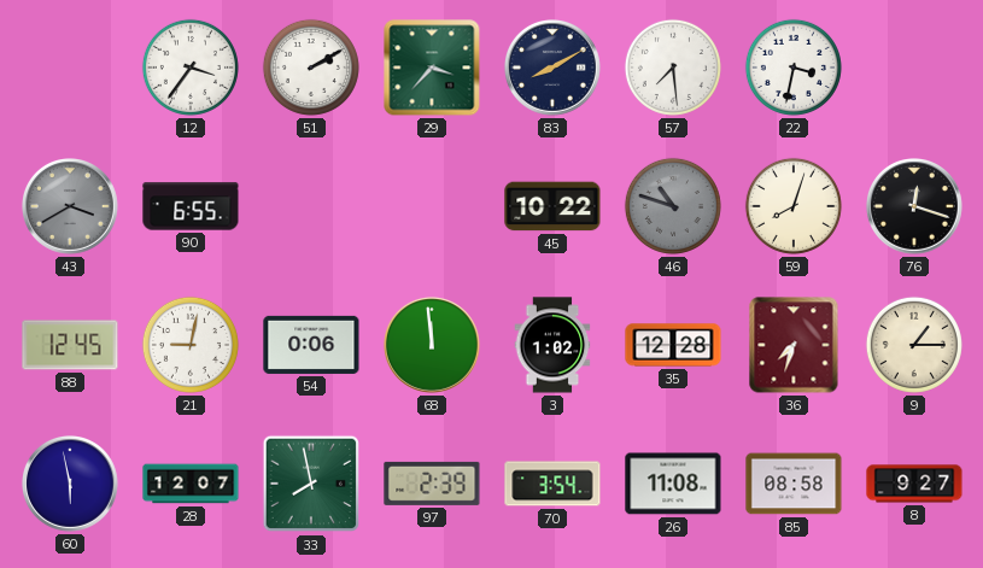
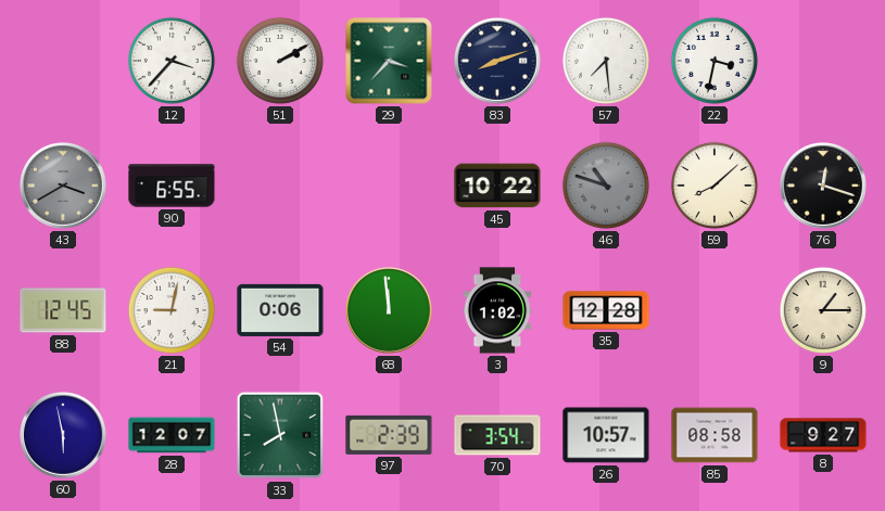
12: 3:36 -> 3:37
83: 8:10 -> 8:12
59: 8:03 -> 8:08
36: 7:33 -> none
26: 11:08 -> 10:57
